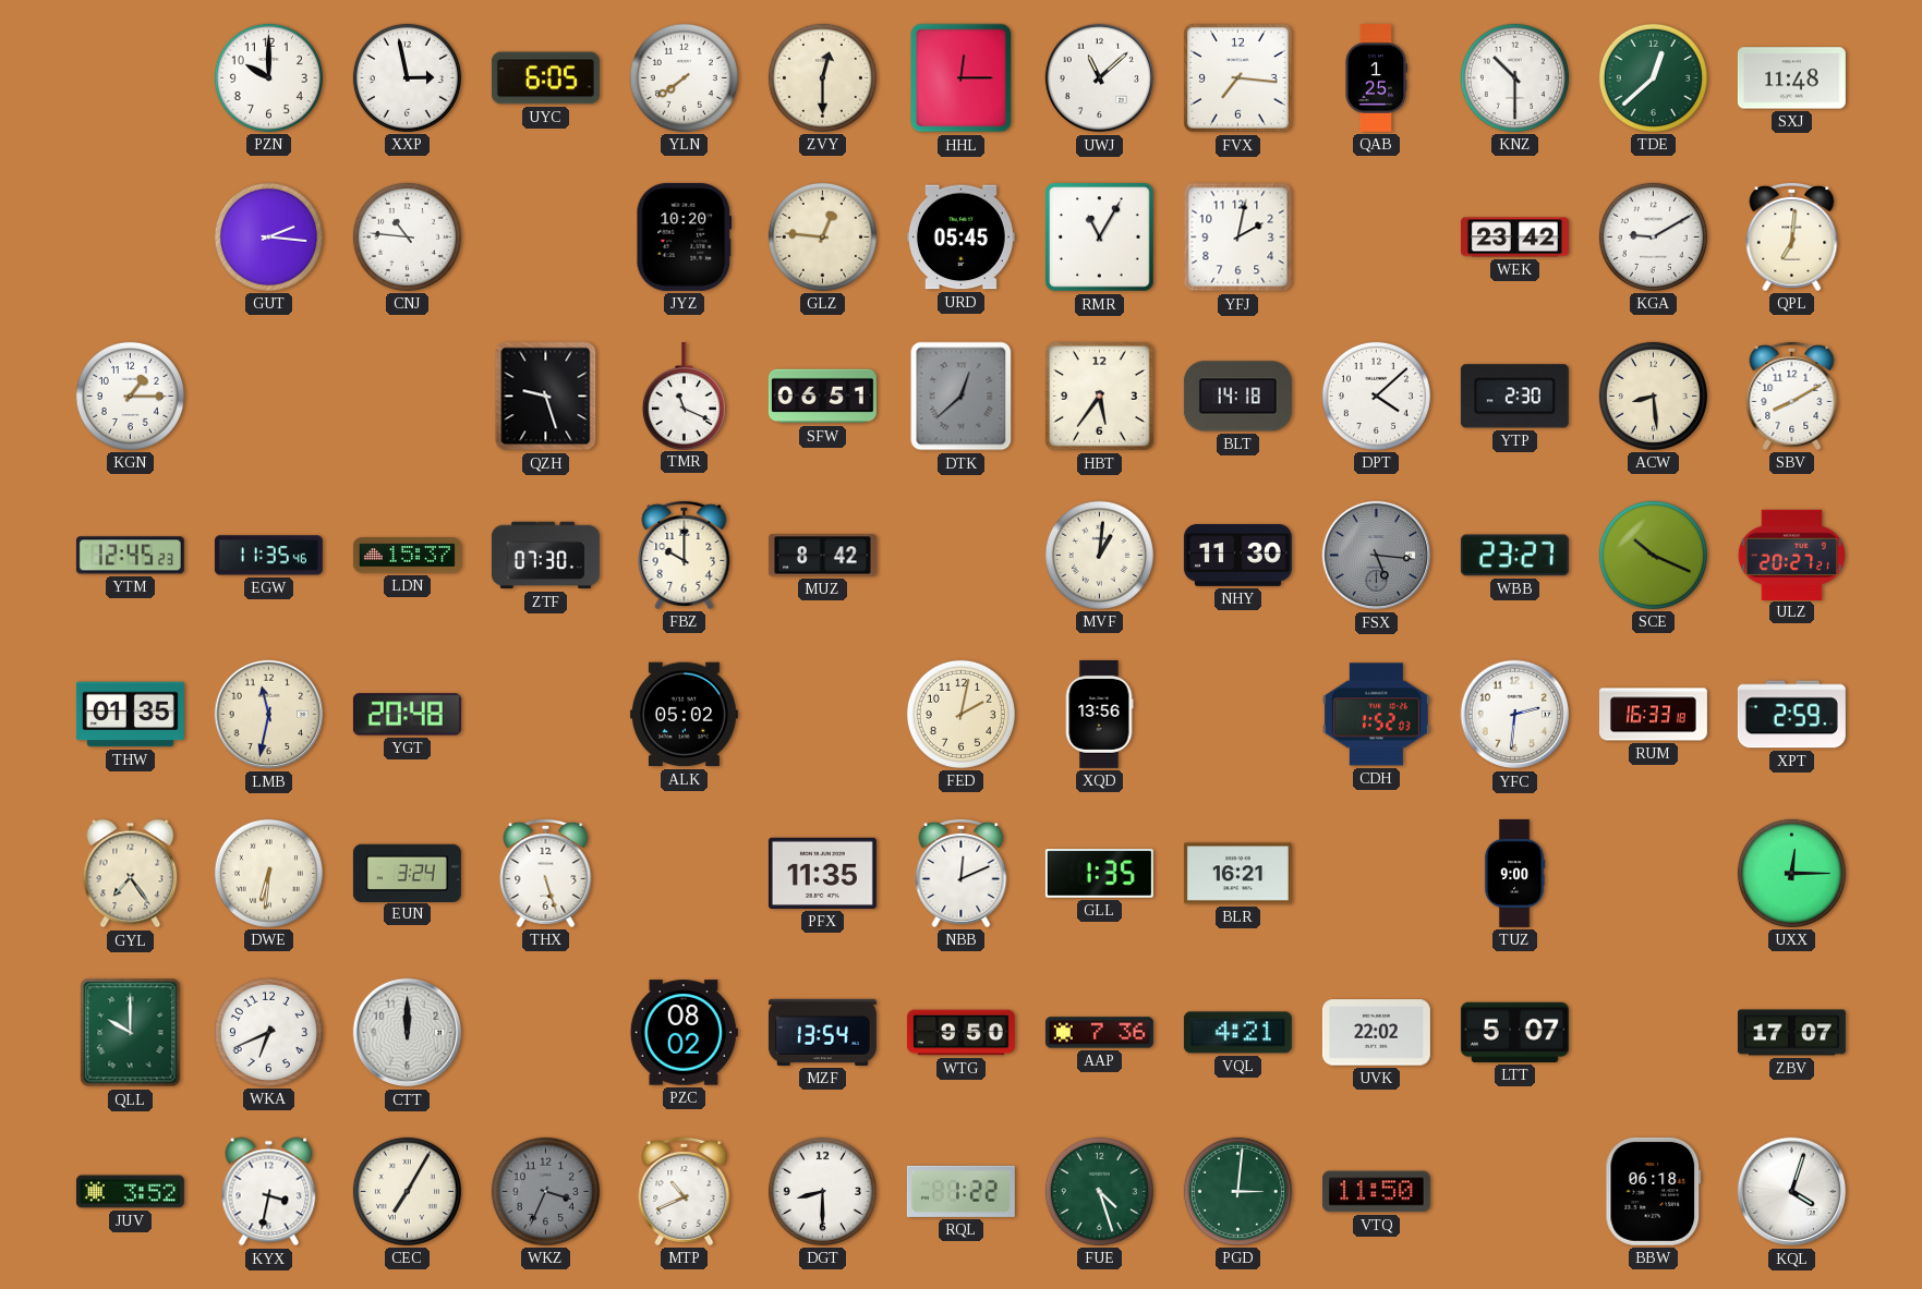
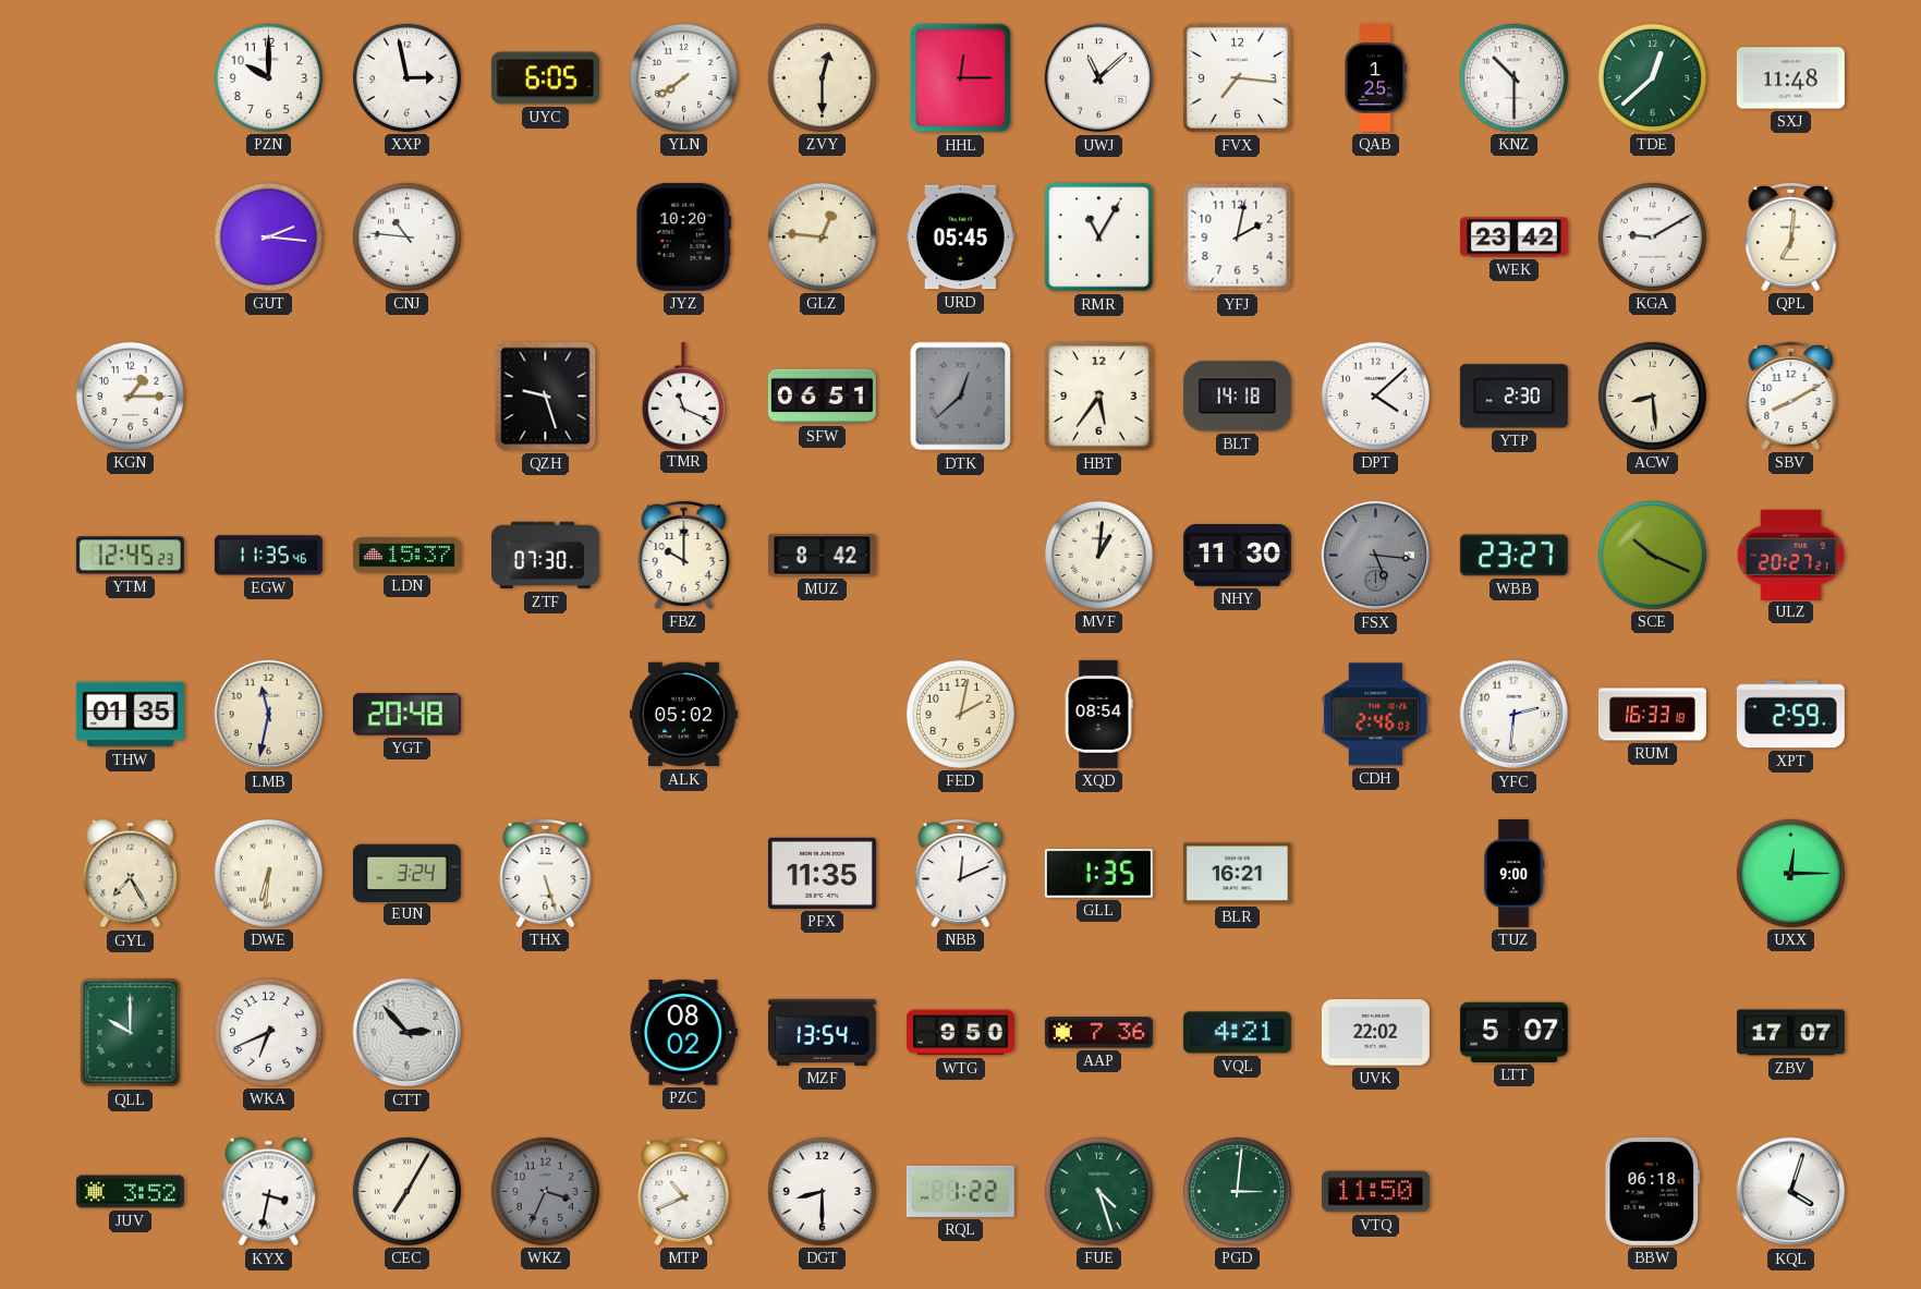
XQD: 13:56 -> 08:54
CDH: 1:52 -> 2:46
GYL: 7:24 -> 7:25
CTT: 12:00 -> 2:53
